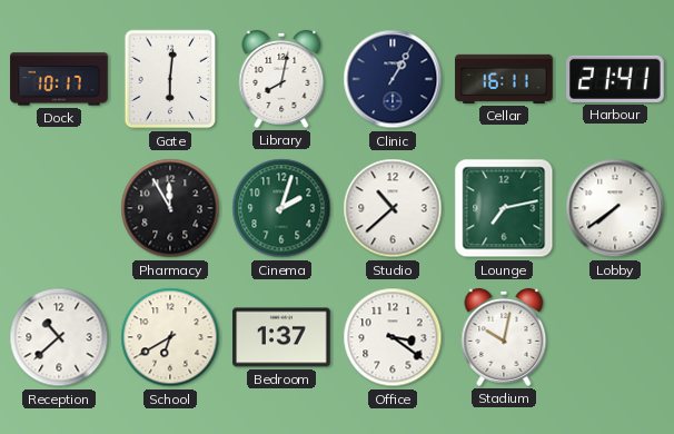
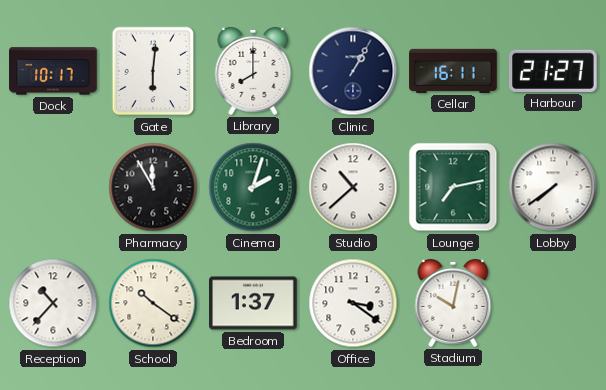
Library: 8:02 -> 8:00
Harbour: 21:41 -> 21:27
Reception: 10:38 -> 10:37
School: 6:40 -> 10:21
